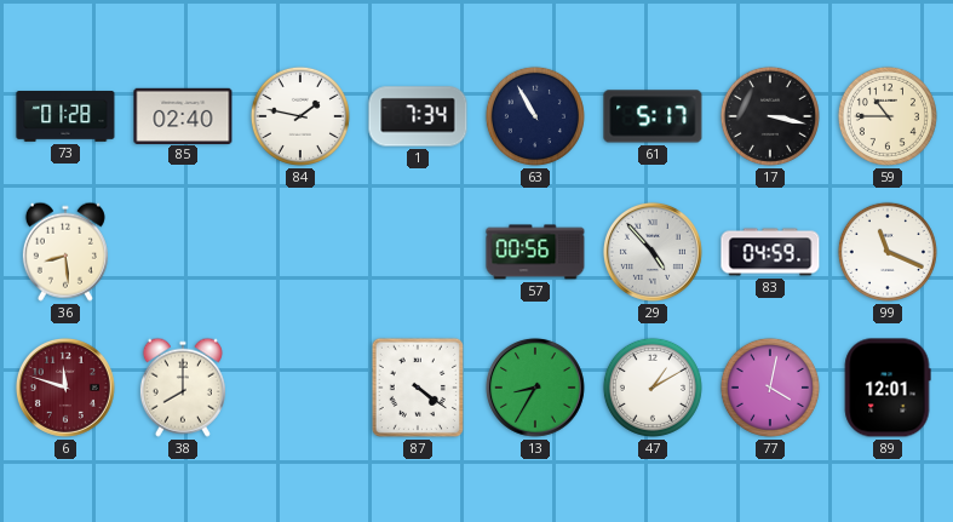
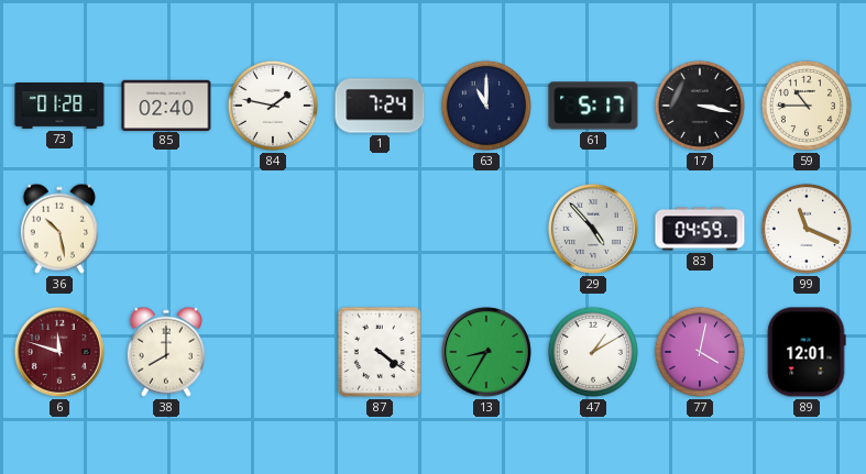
1: 7:34 -> 7:24
63: 10:55 -> 11:00
36: 8:29 -> 10:28
57: 00:56 -> none
